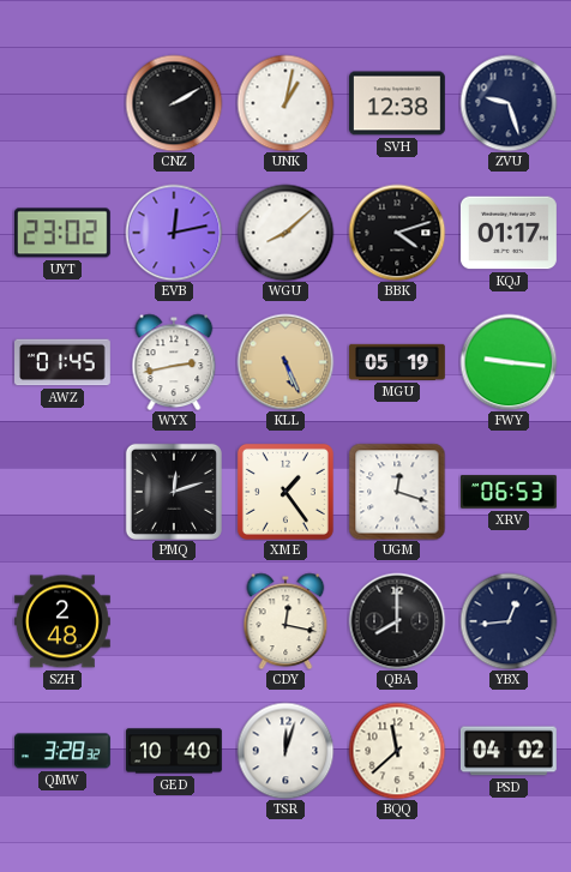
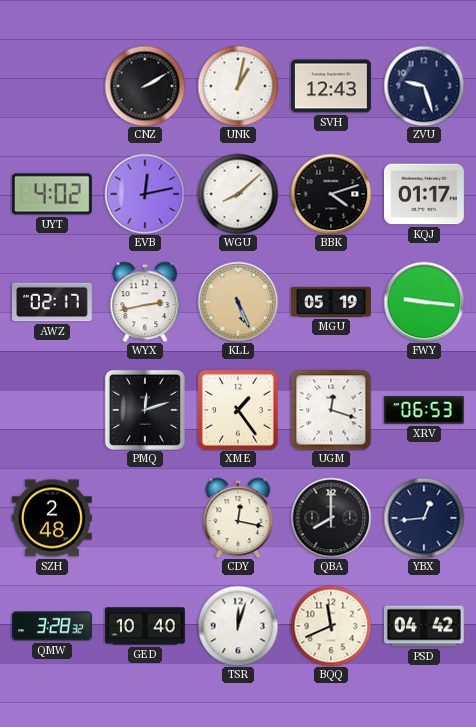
SVH: 12:38 -> 12:43
UYT: 23:02 -> 4:02
AWZ: 01:45 -> 02:17
BQQ: 11:38 -> 11:41
PSD: 04:02 -> 04:42
